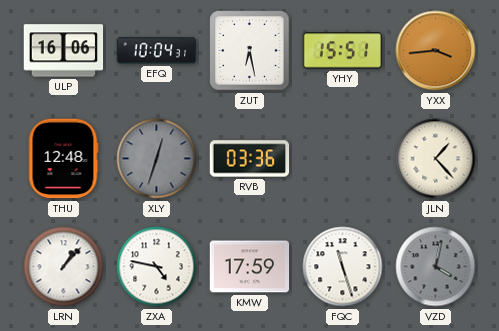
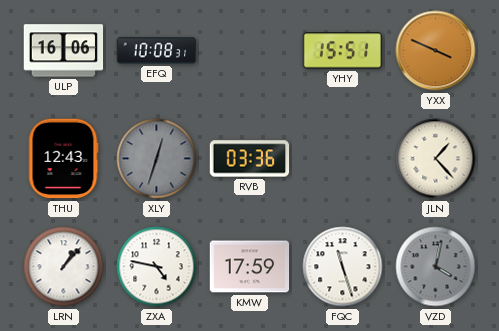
EFQ: 10:04 -> 10:08
ZUT: 6:28 -> none
YXX: 3:44 -> 3:49
THU: 12:48 -> 12:43
